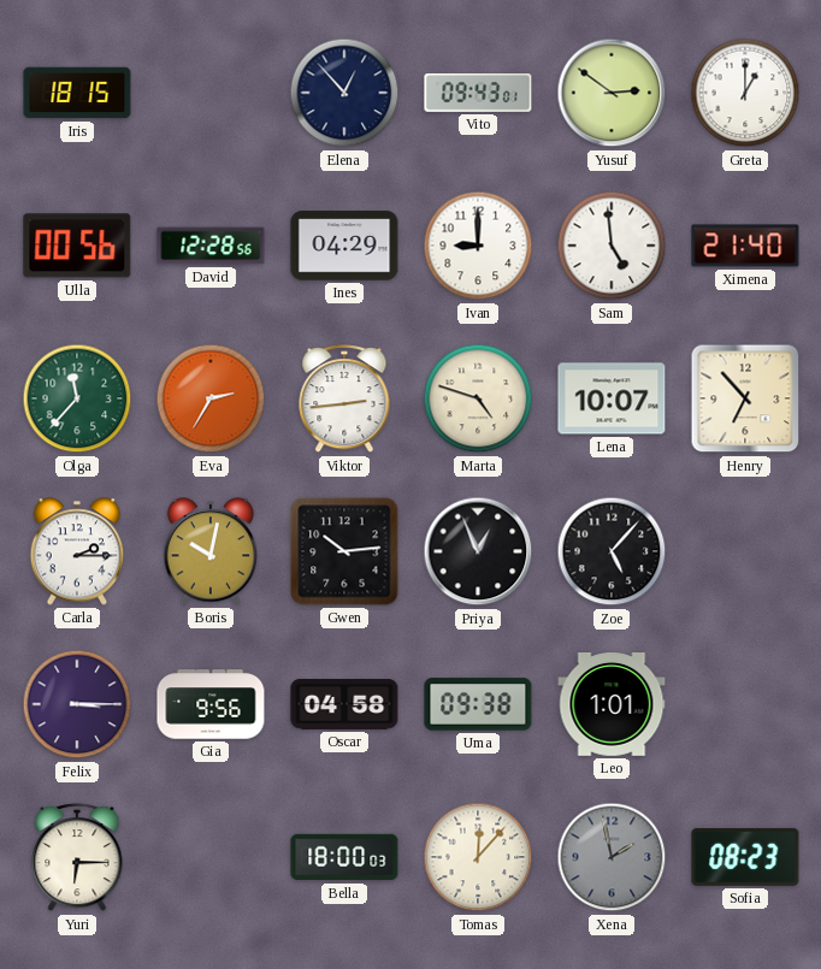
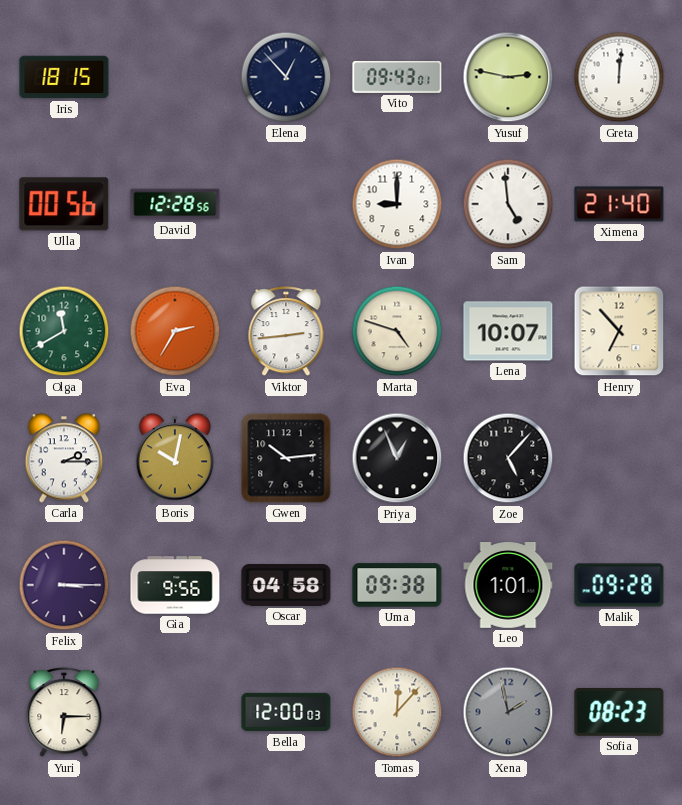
Yusuf: 2:51 -> 2:47
Greta: 1:00 -> 12:01
Ines: 04:29 -> none
Olga: 11:37 -> 11:40
Malik: none -> 09:28
Bella: 18:00 -> 12:00
